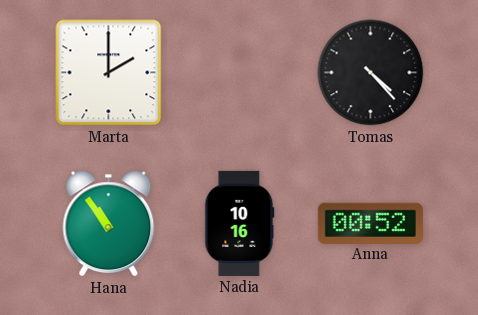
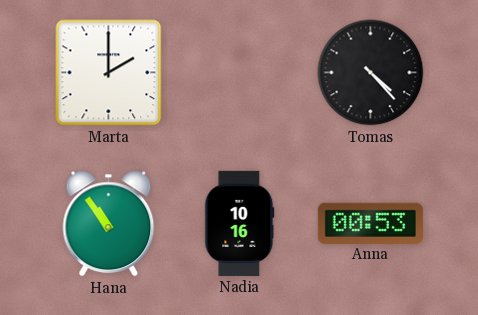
Anna: 00:52 -> 00:53
